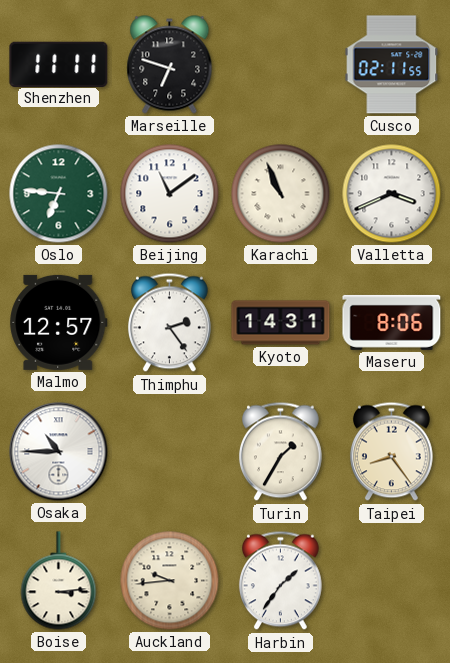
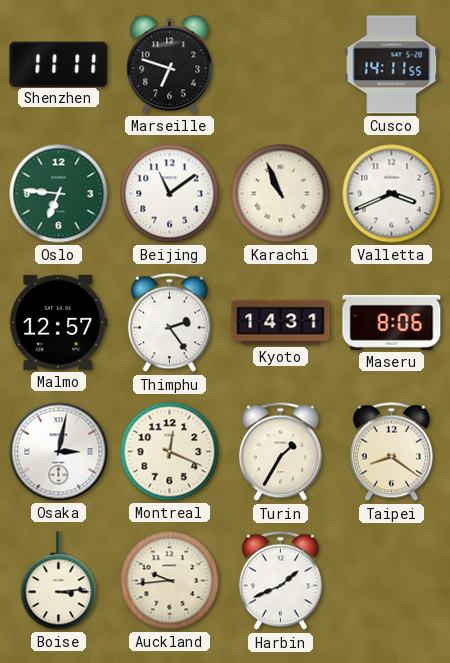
Cusco: 02:11 -> 14:11
Osaka: 10:45 -> 3:02
Montreal: none -> 12:19
Taipei: 8:24 -> 8:21
Harbin: 1:36 -> 1:41
